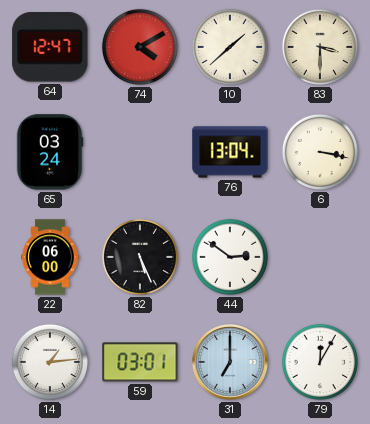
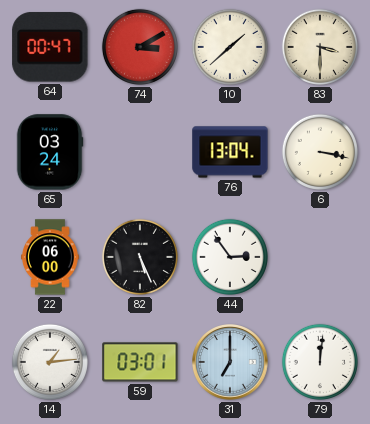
64: 12:47 -> 00:47
74: 4:10 -> 3:10
44: 2:51 -> 2:54
79: 12:05 -> 12:01
